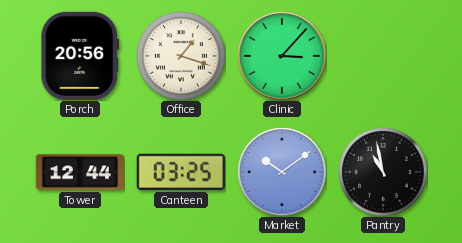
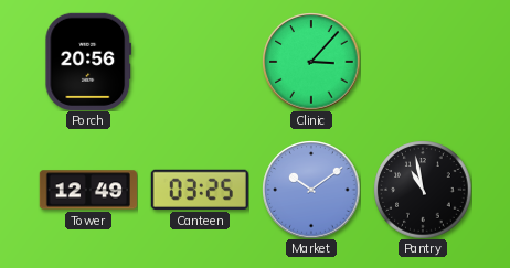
Office: 1:18 -> none
Tower: 12:44 -> 12:49
